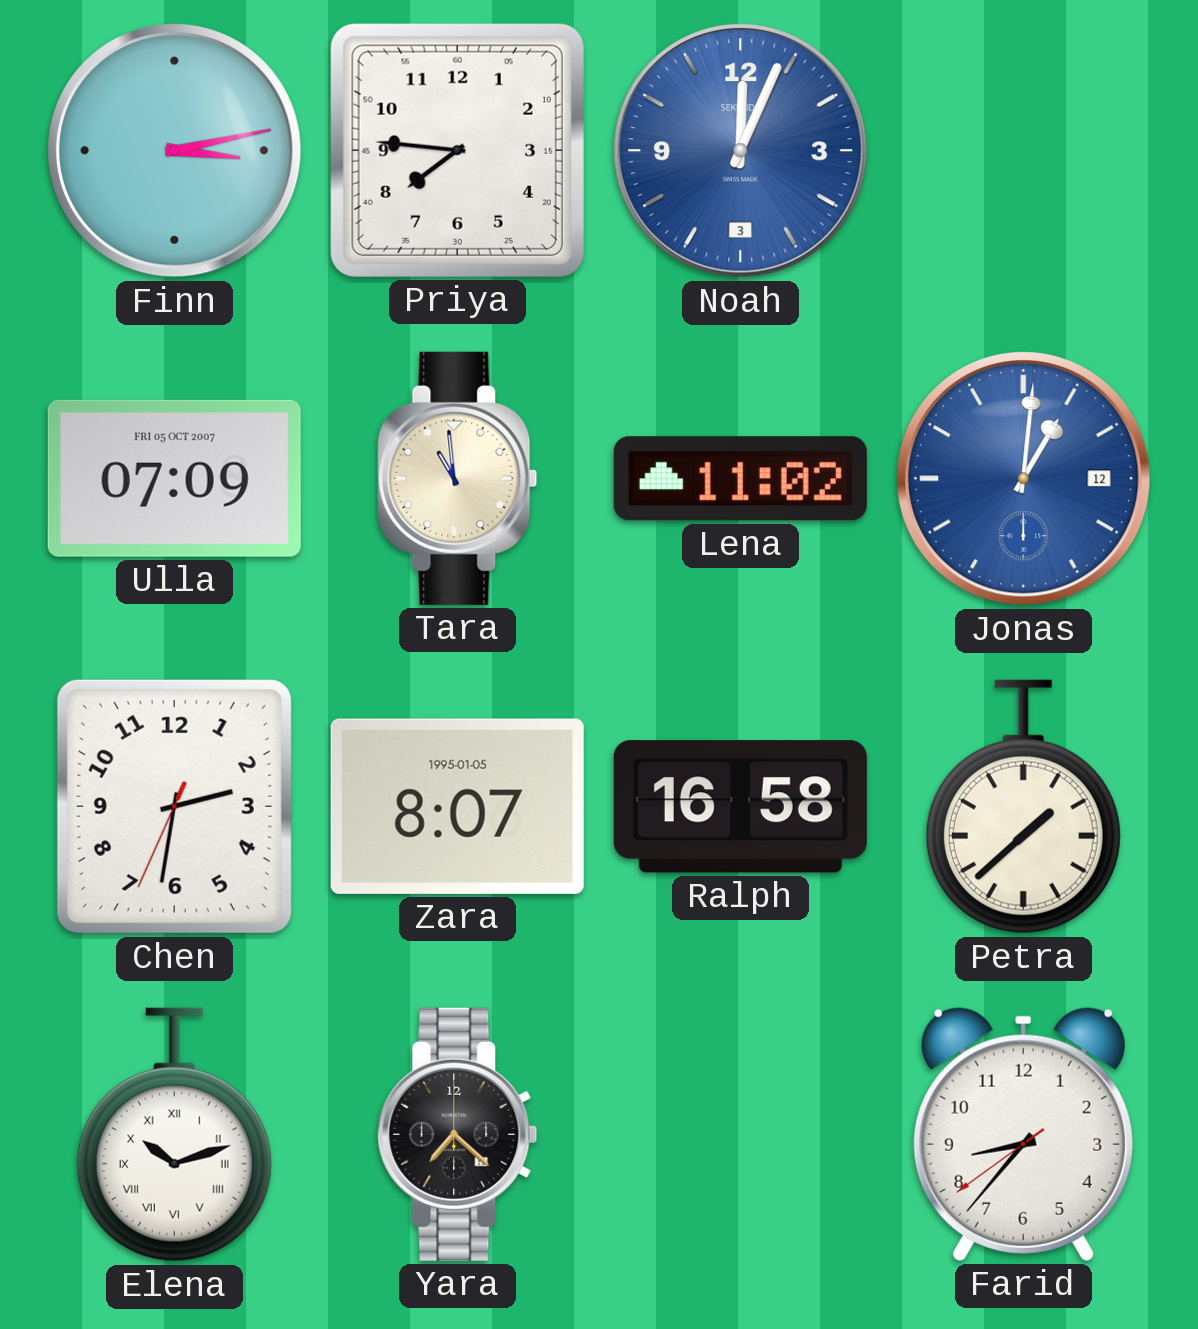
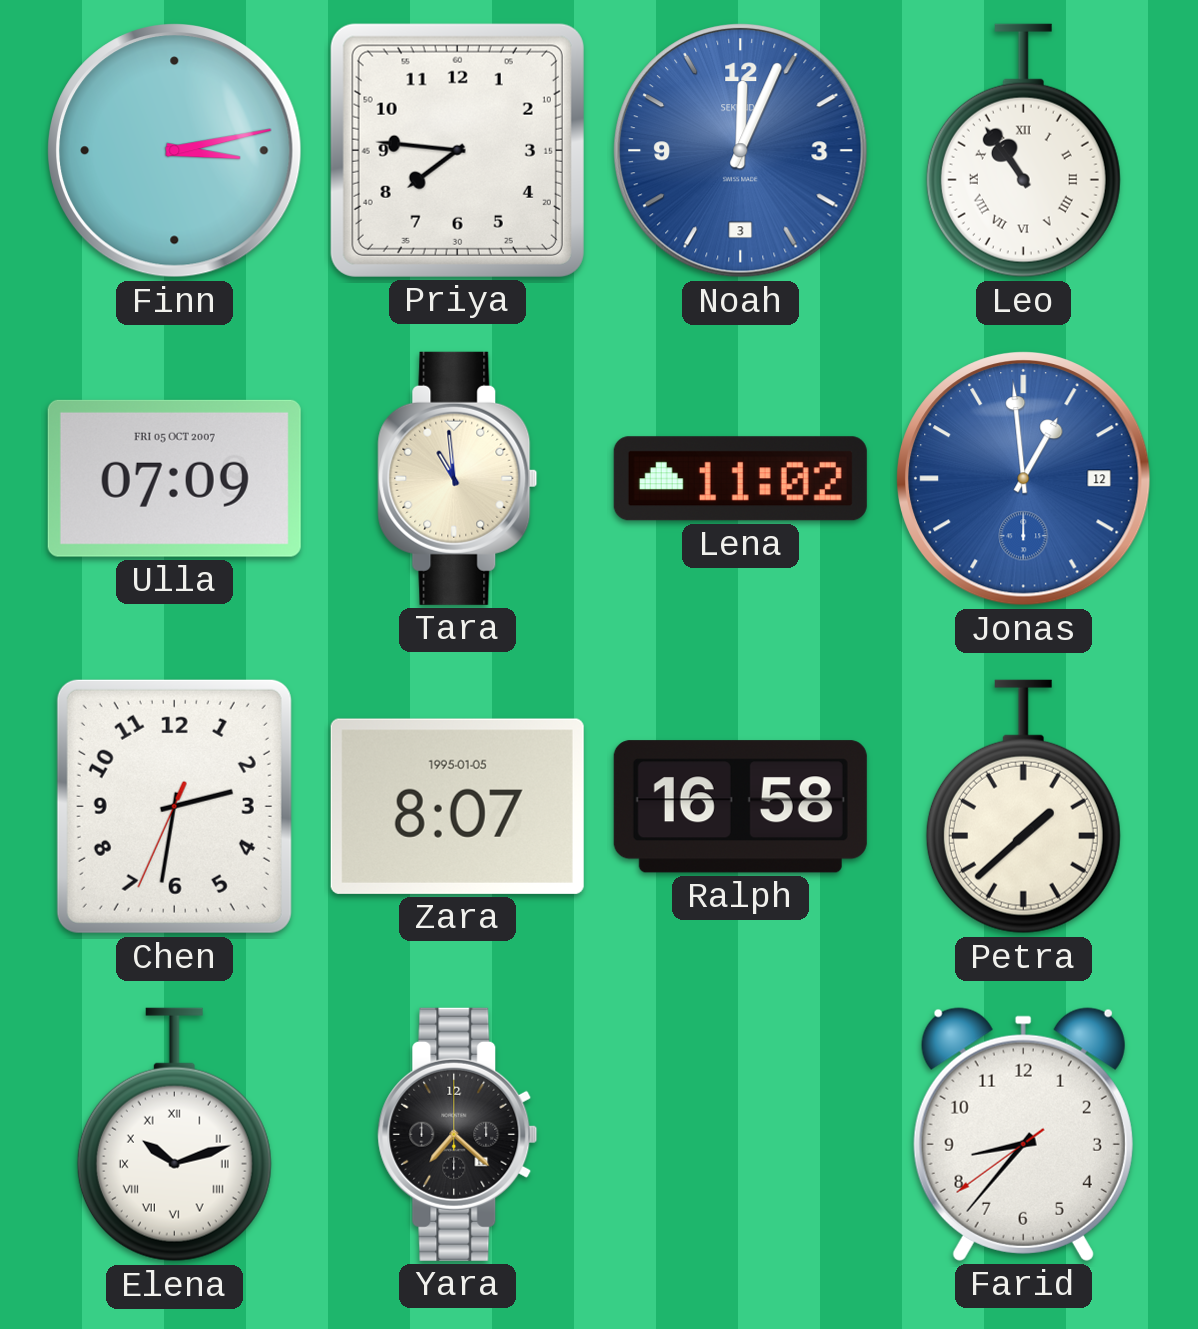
Leo: none -> 10:54
Jonas: 1:01 -> 12:59
